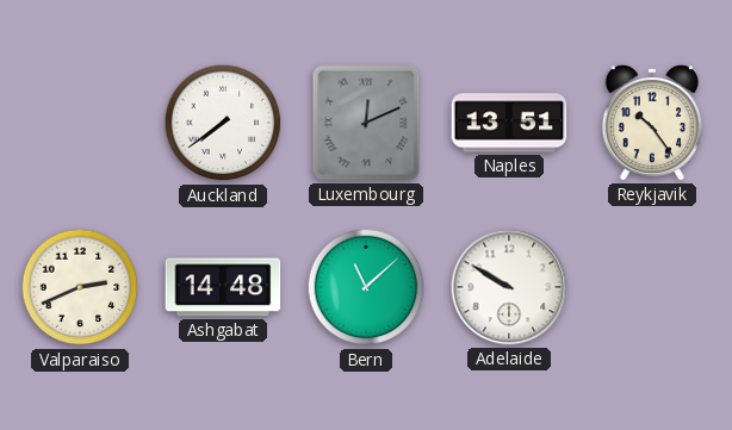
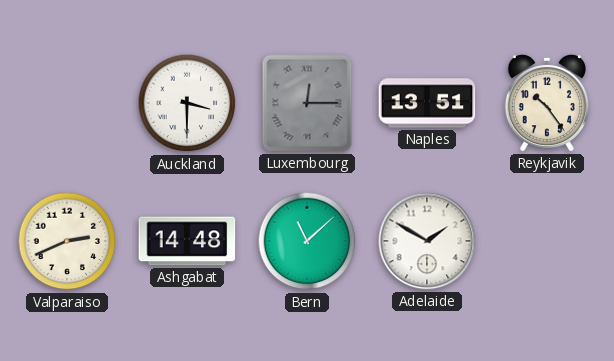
Auckland: 7:39 -> 3:30
Luxembourg: 12:11 -> 12:15
Adelaide: 9:50 -> 1:50
